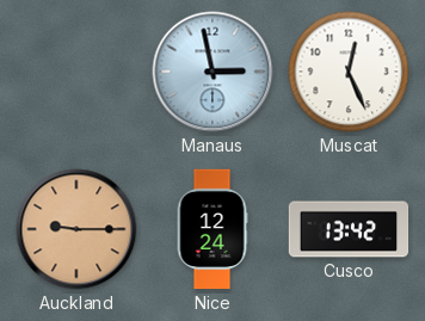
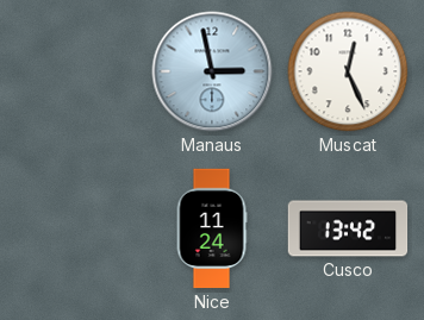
Auckland: 9:15 -> none
Nice: 12:24 -> 11:24
